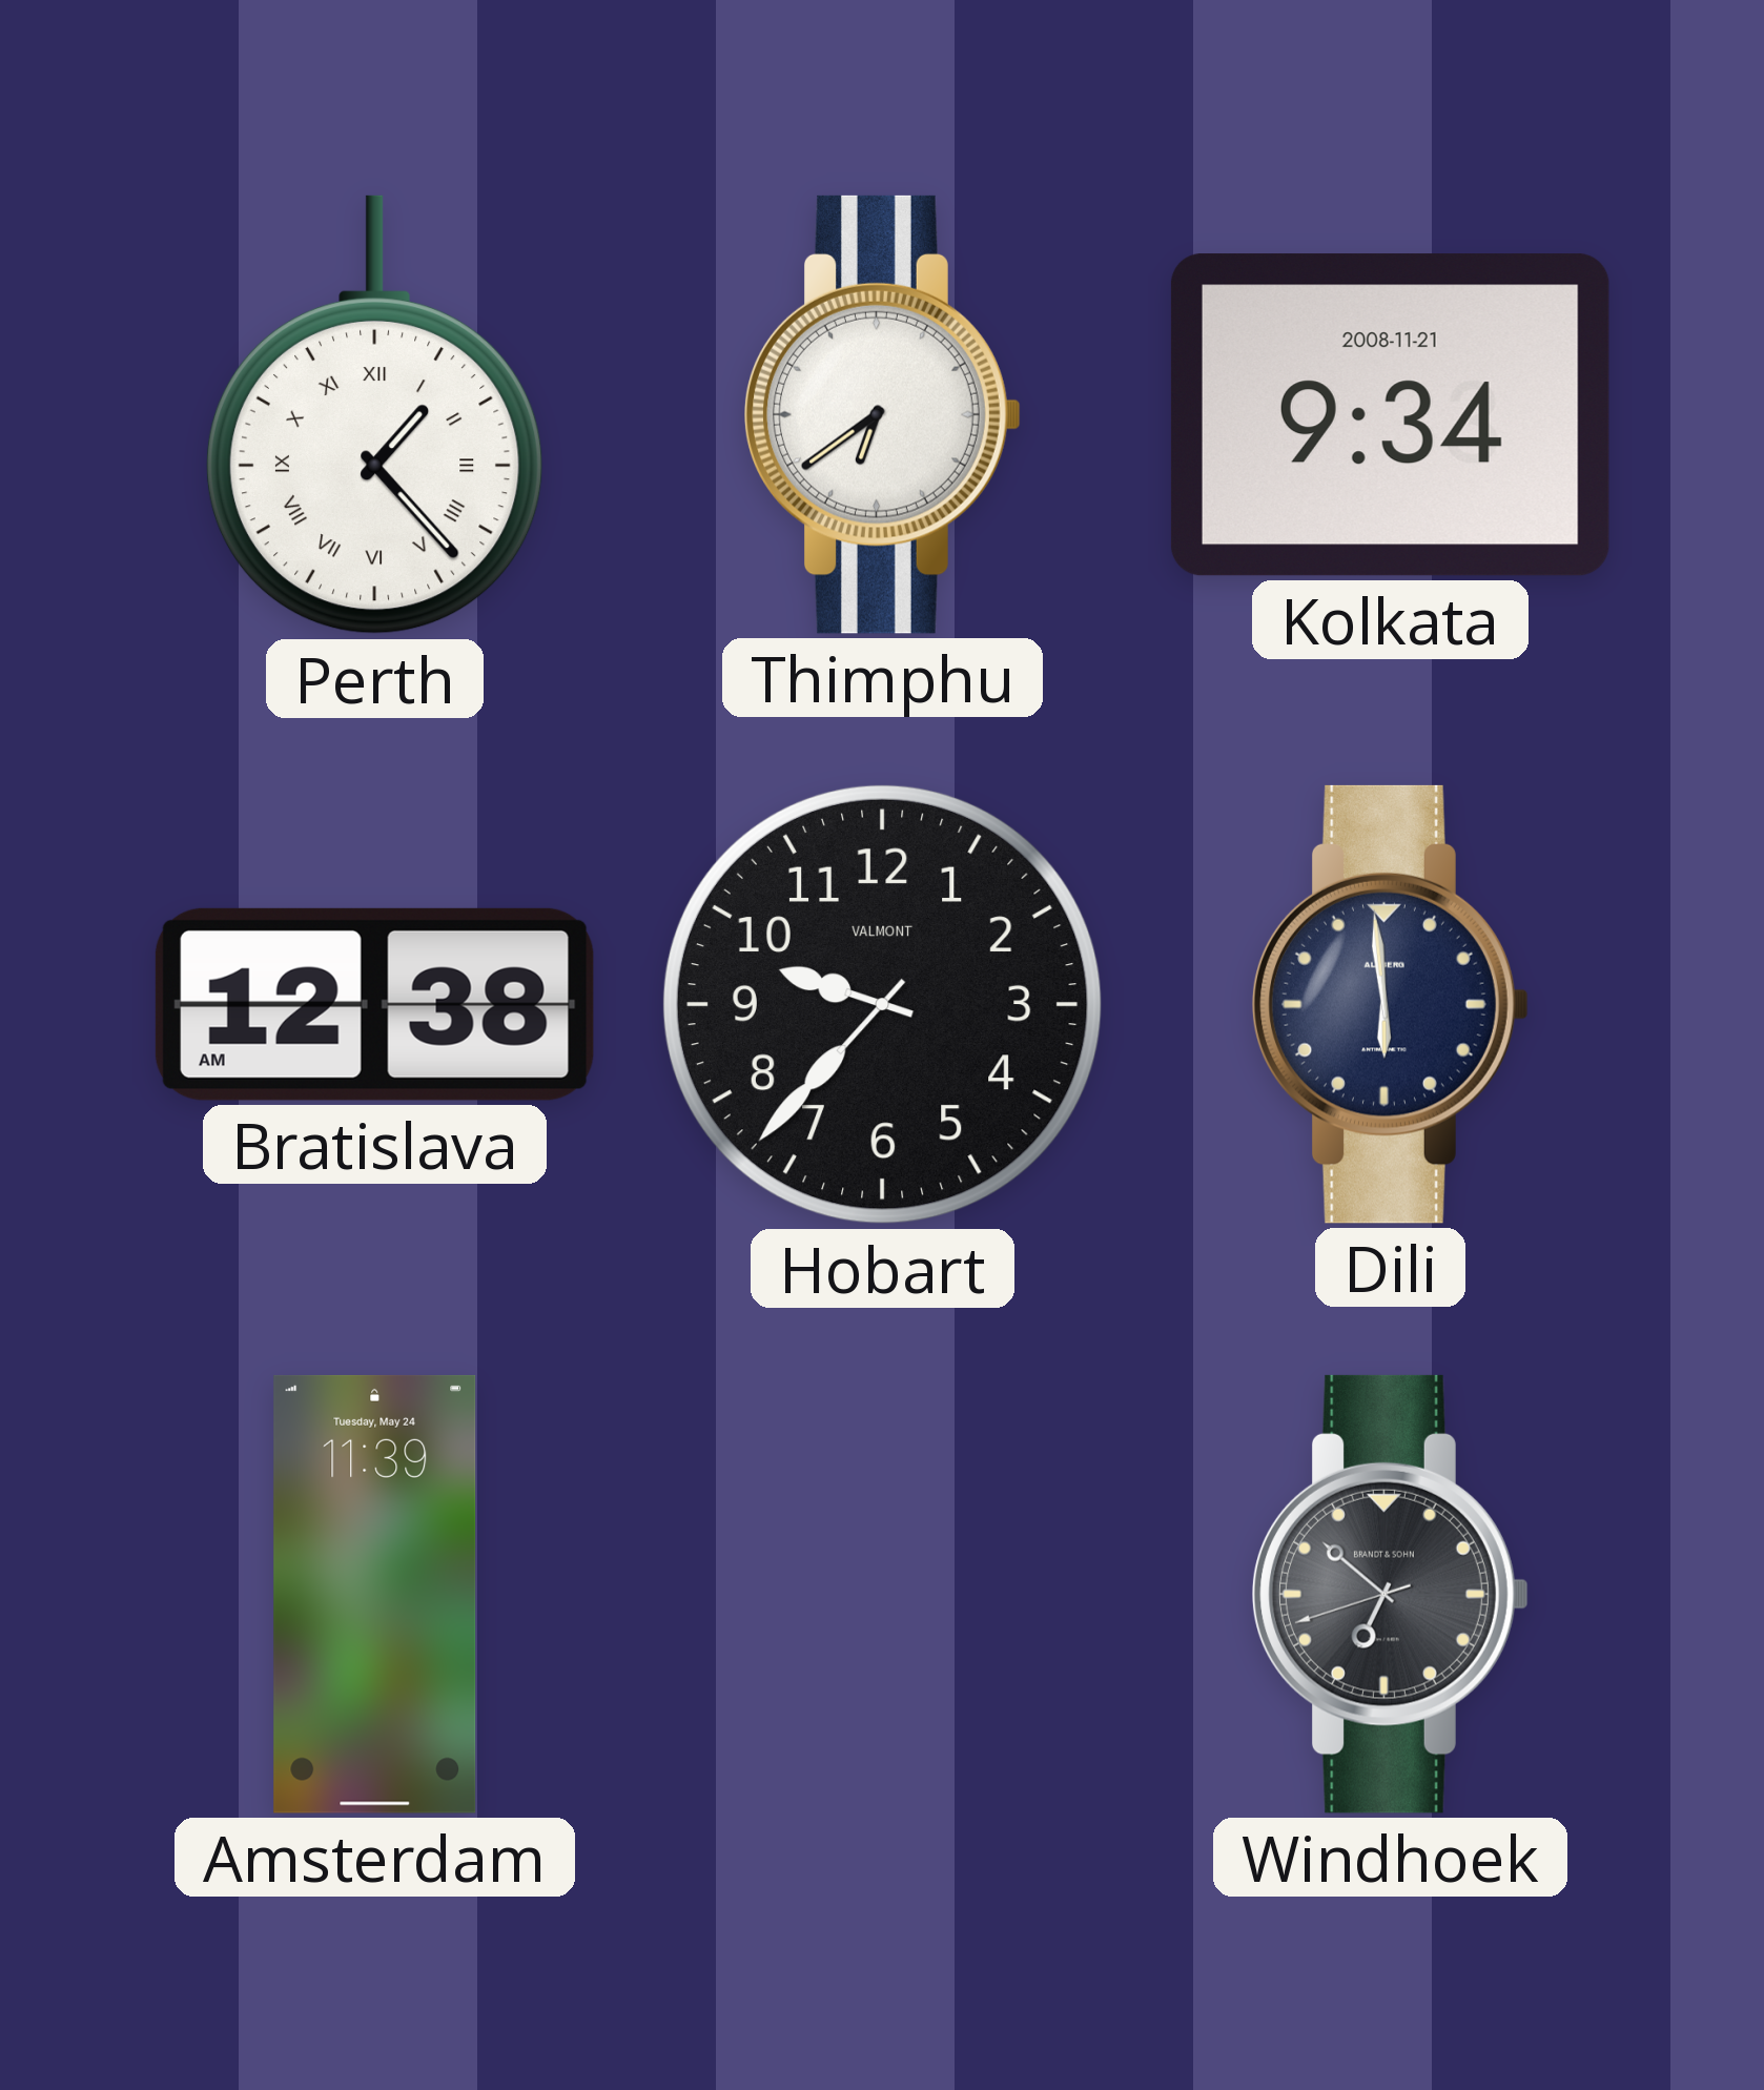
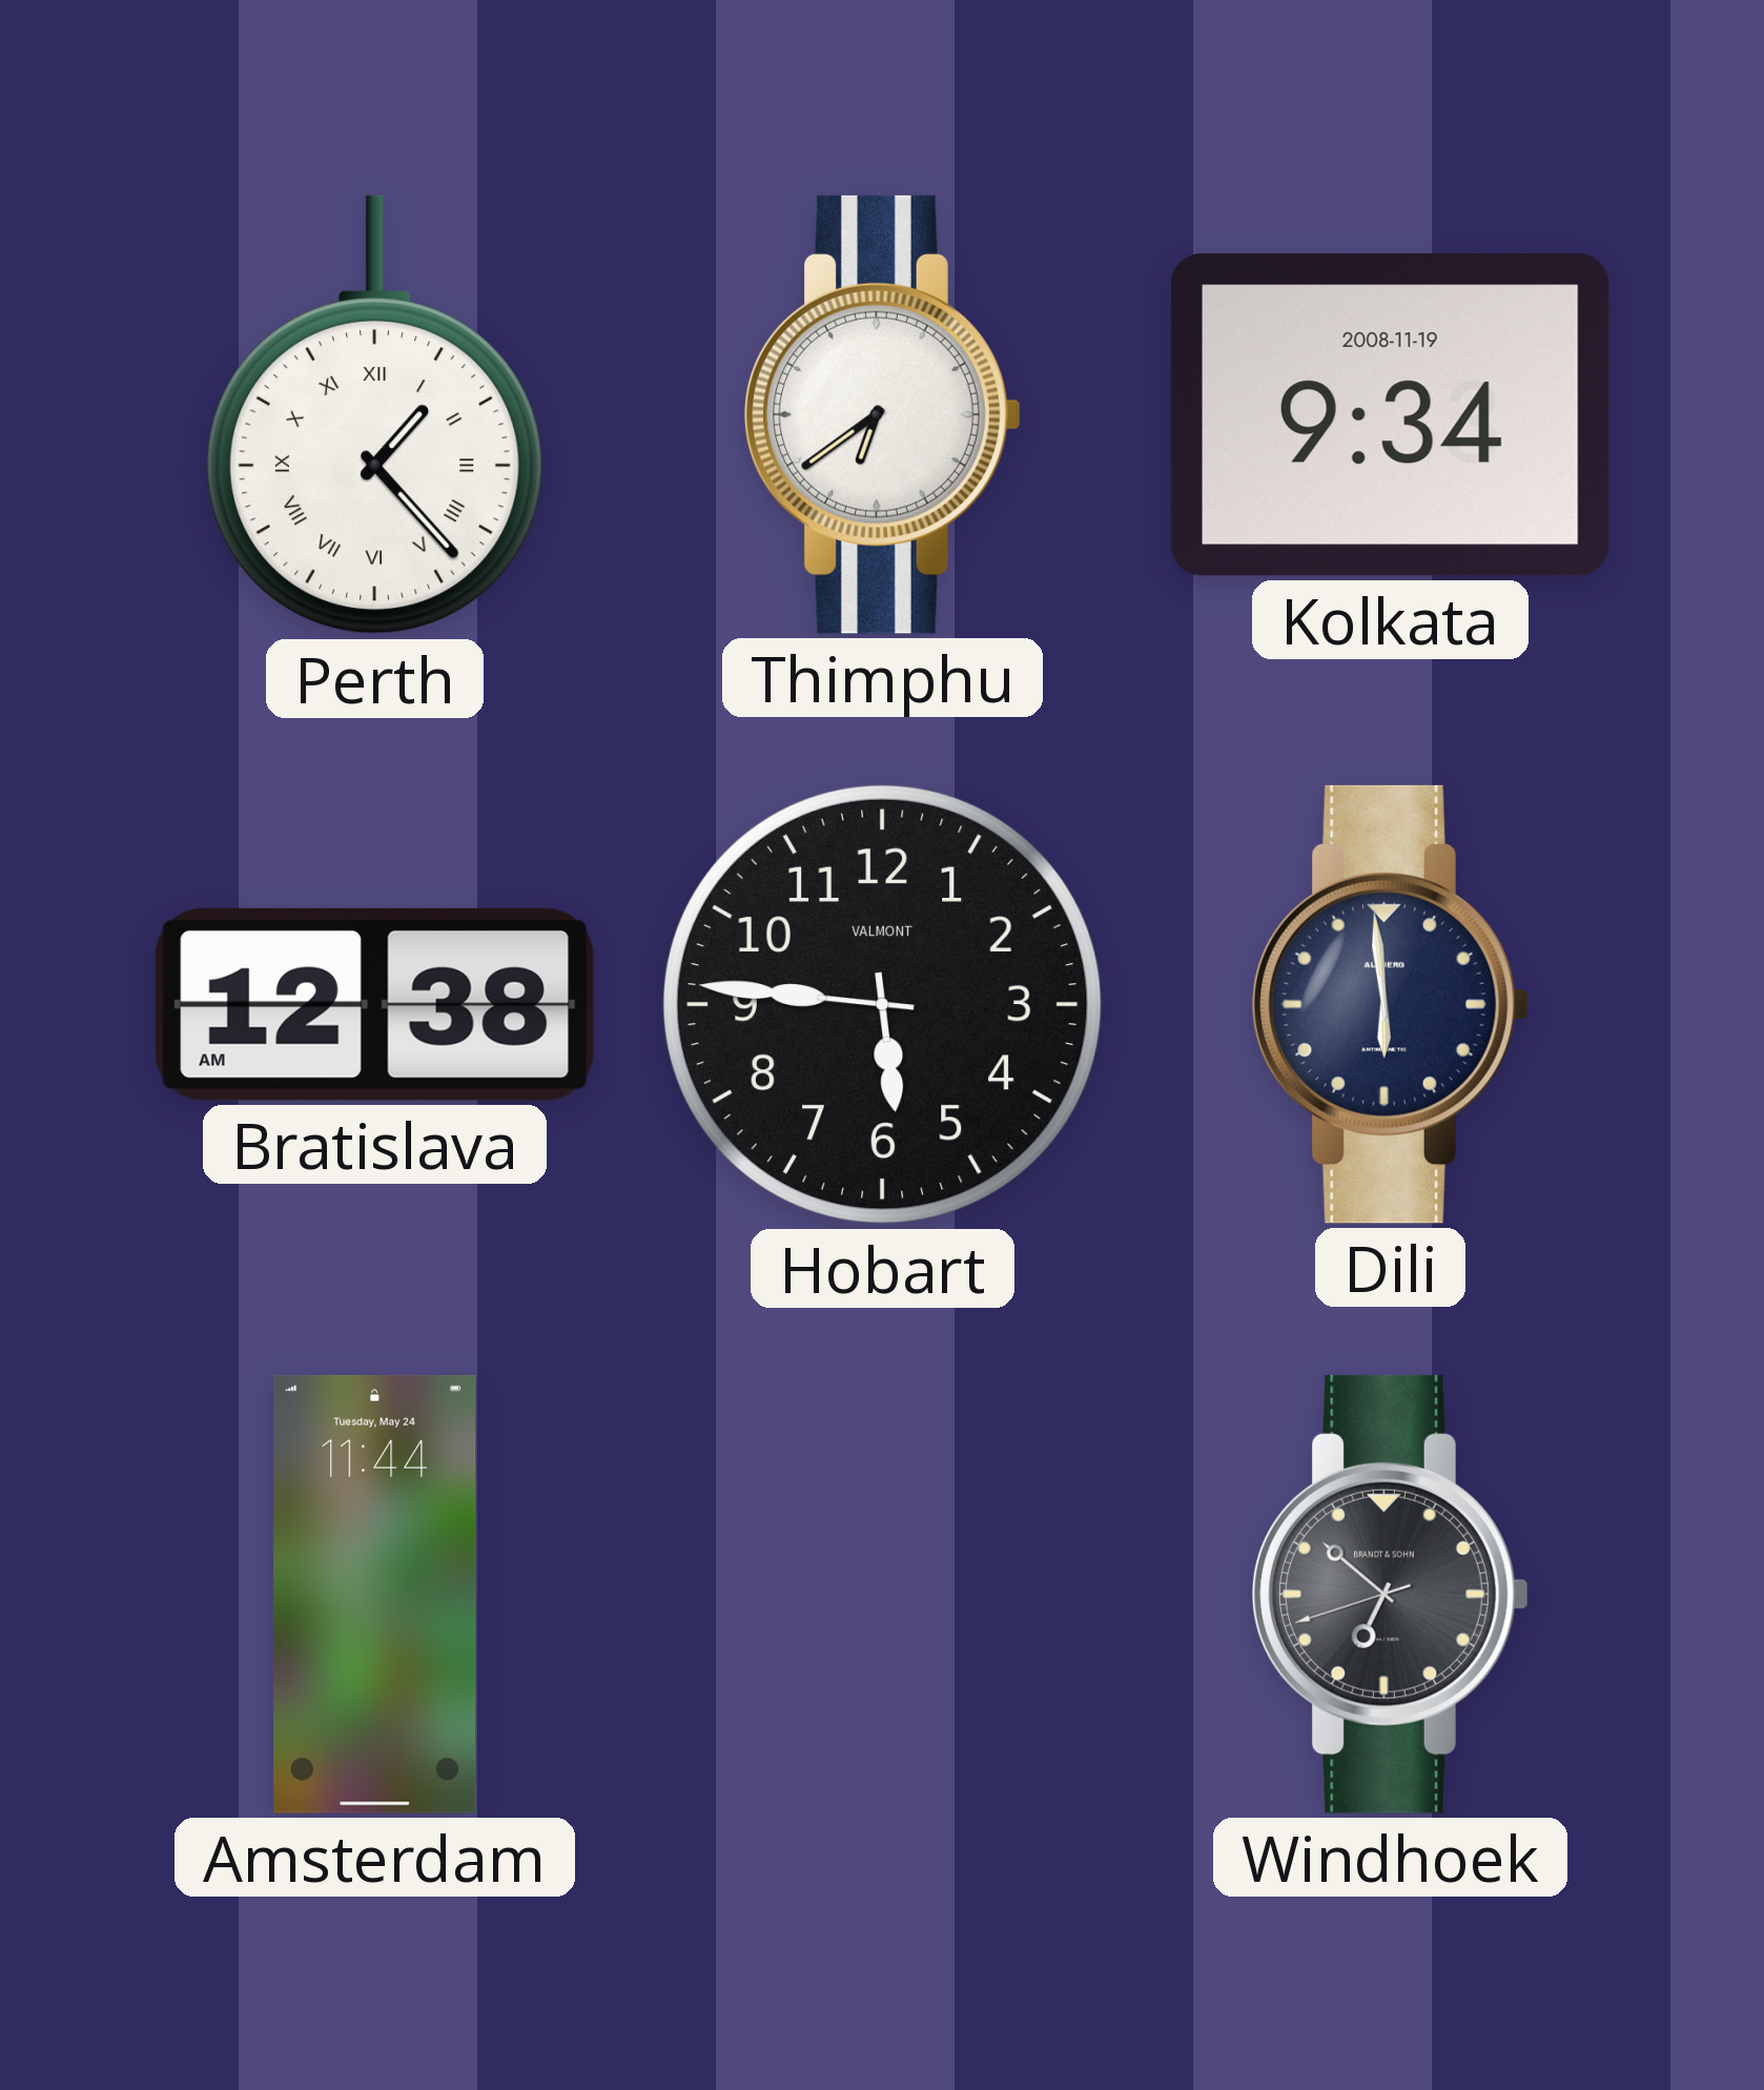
Kolkata date: 2008-11-21 -> 2008-11-19
Hobart: 9:37 -> 5:46
Amsterdam: 11:39 -> 11:44
